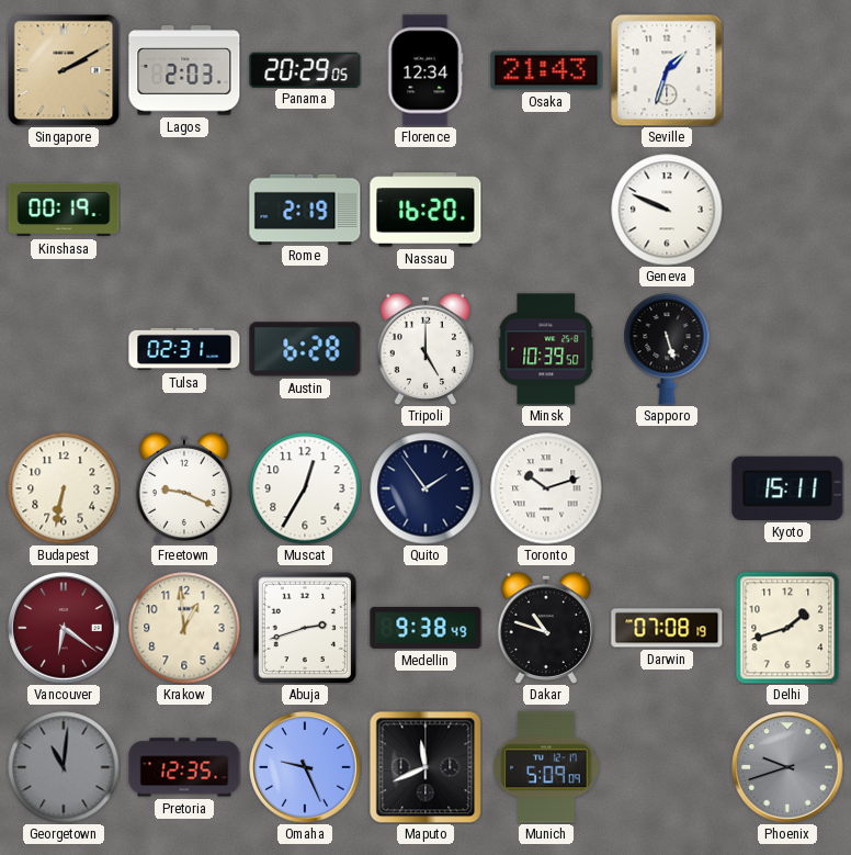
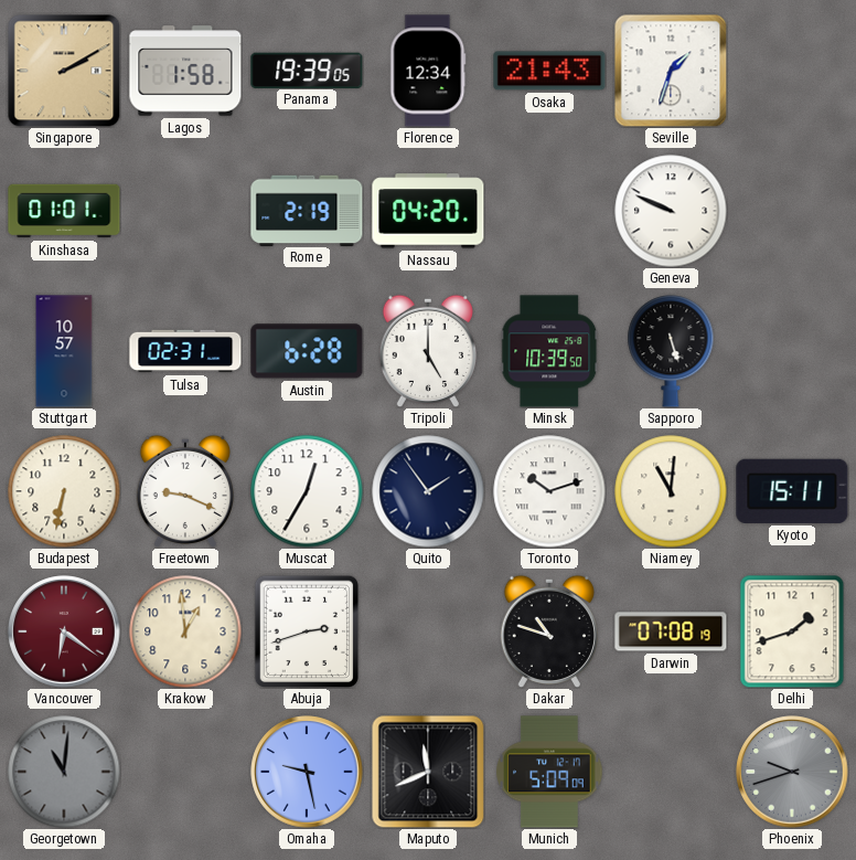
Lagos: 2:03 -> 1:58
Panama: 20:29 -> 19:39
Kinshasa: 00:19 -> 01:01
Nassau: 16:20 -> 04:20
Stuttgart: none -> 10:57
Niamey: none -> 11:01
Medellin: 9:38 -> none
Pretoria: 12:35 -> none
Omaha: 9:26 -> 9:28
